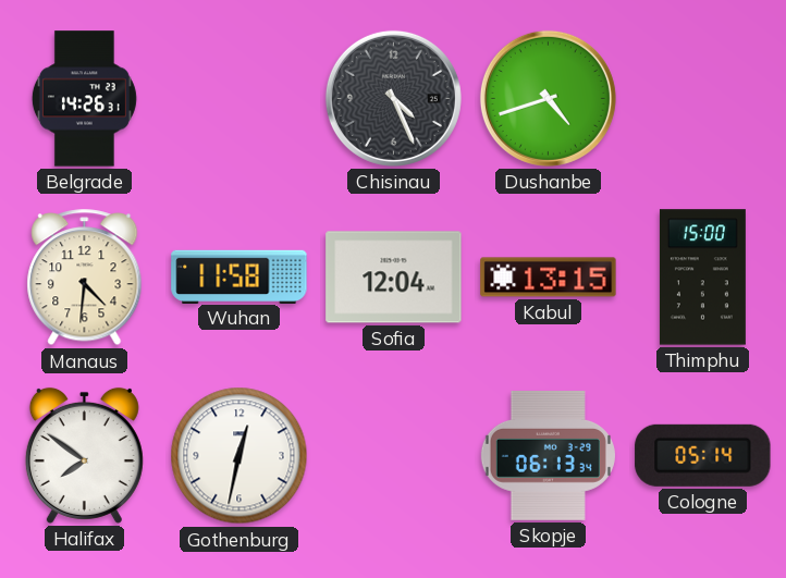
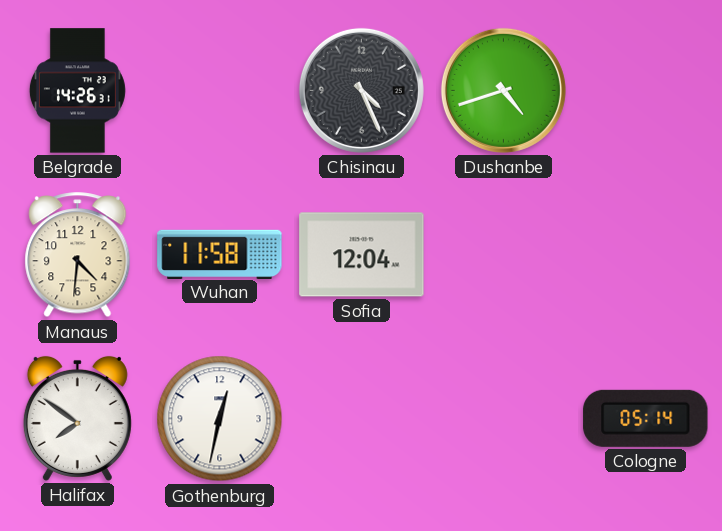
Kabul: 13:15 -> none
Thimphu: 15:00 -> none
Skopje: 06:13 -> none
